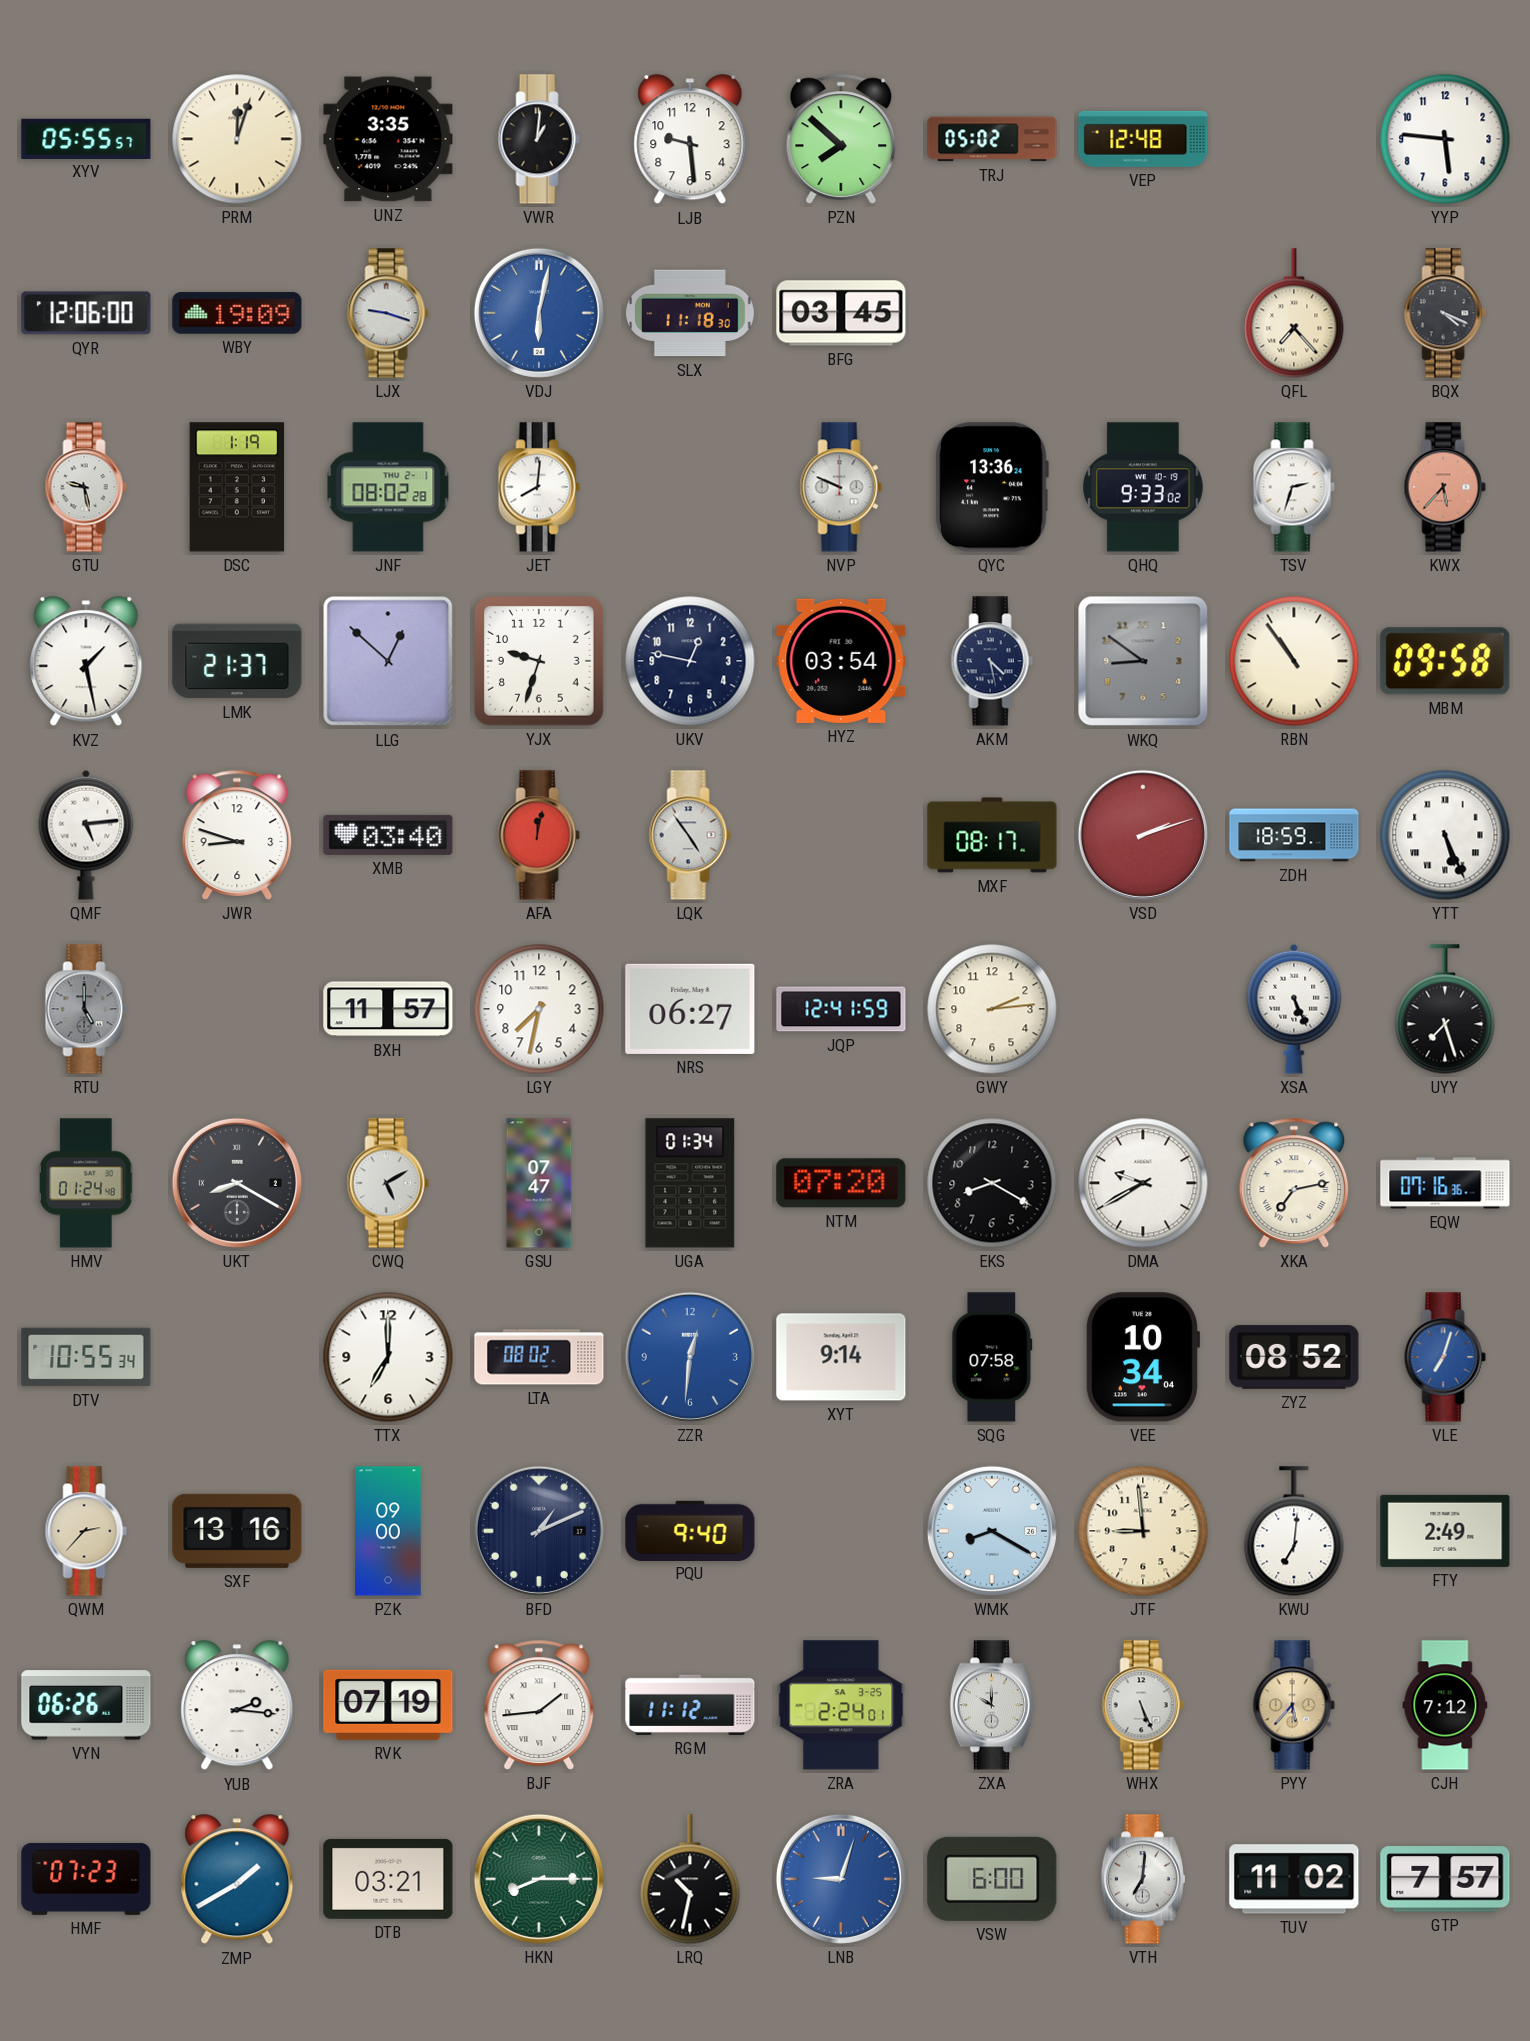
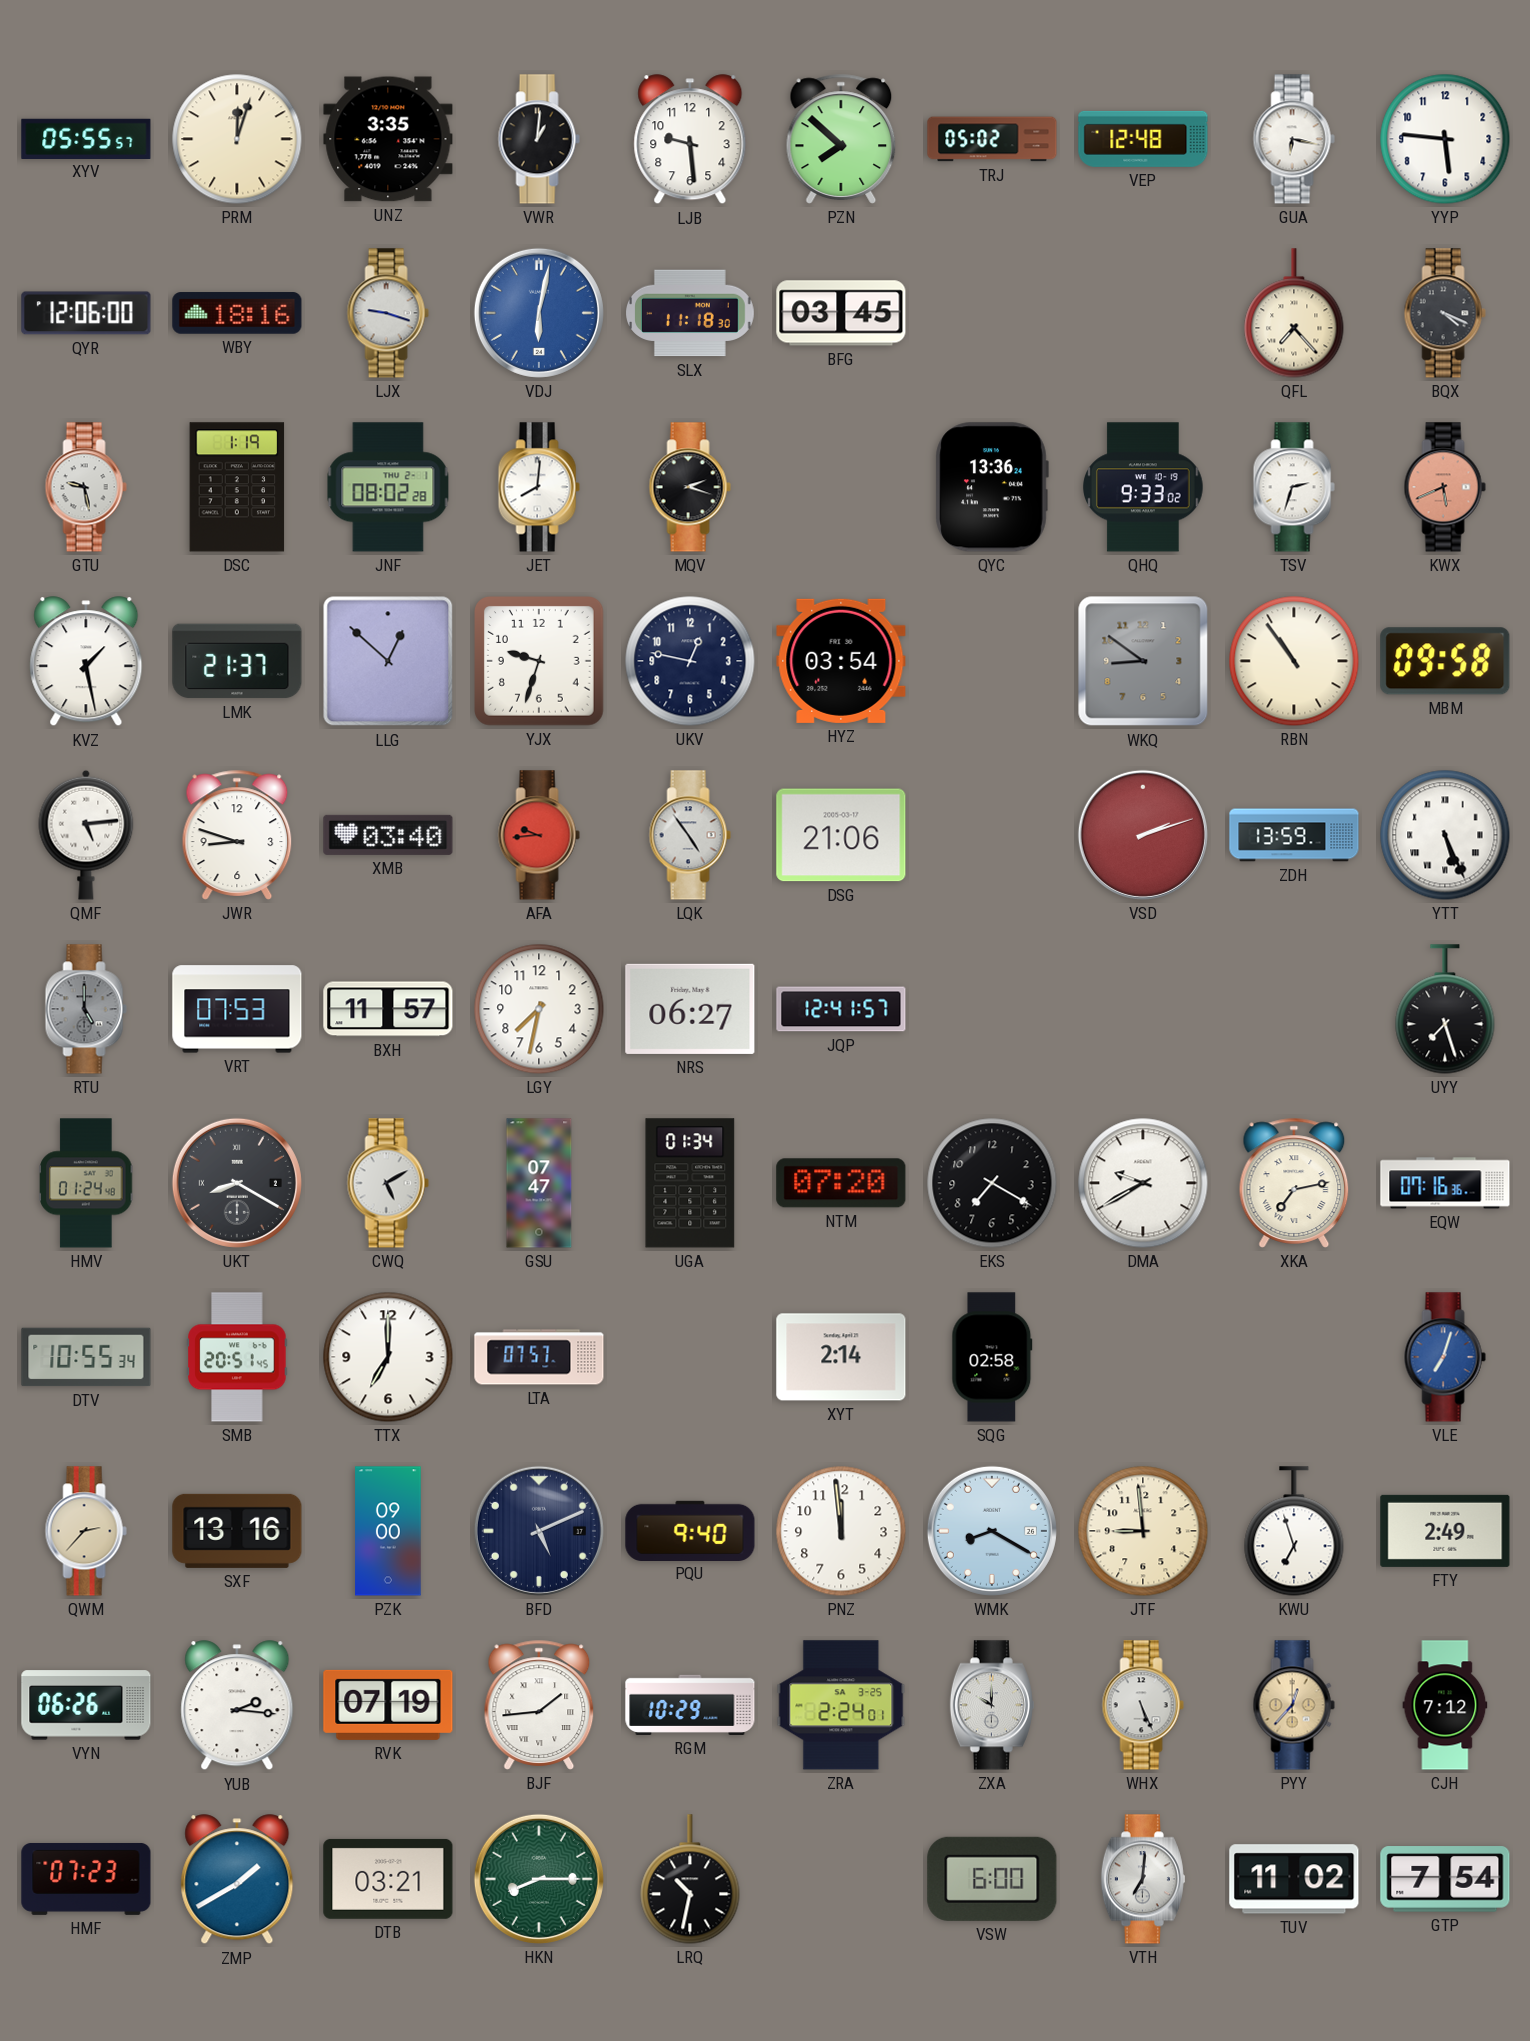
GUA: none -> 6:17
WBY: 19:09 -> 18:16
MQV: none -> 2:18
NVP: 9:49 -> none
KWX: 5:37 -> 5:41
AKM: 4:28 -> none
AFA: 12:02 -> 9:44
DSG: none -> 21:06
MXF: 08:17 -> none
ZDH: 18:59 -> 13:59
VRT: none -> 07:53
JQP: 12:41:59 -> 12:41:57
GWY: 2:14 -> none
XSA: 5:26 -> none
EKS: 8:20 -> 7:20
SMB: none -> 20:51
LTA: 08:02 -> 07:57
ZZR: 12:31 -> none
XYT: 9:14 -> 2:14
SQG: 07:58 -> 02:58
VEE: 10:34 -> none
ZYZ: 08:52 -> none
BFD: 1:11 -> 5:11
PNZ: none -> 11:59
KWU: 7:01 -> 6:57
RGM: 11:12 -> 10:29
PYY: 5:37 -> 12:37
LNB: 9:03 -> none
GTP: 7:57 -> 7:54
